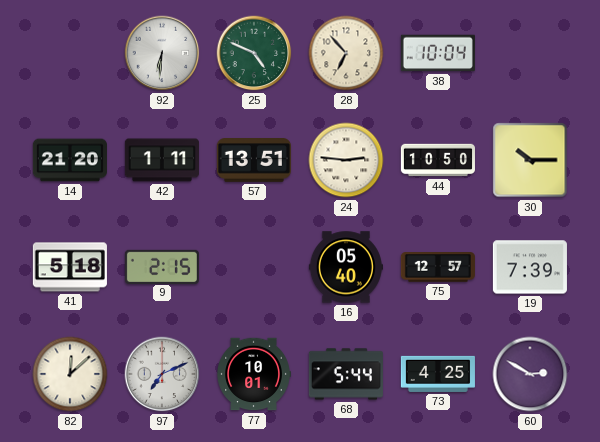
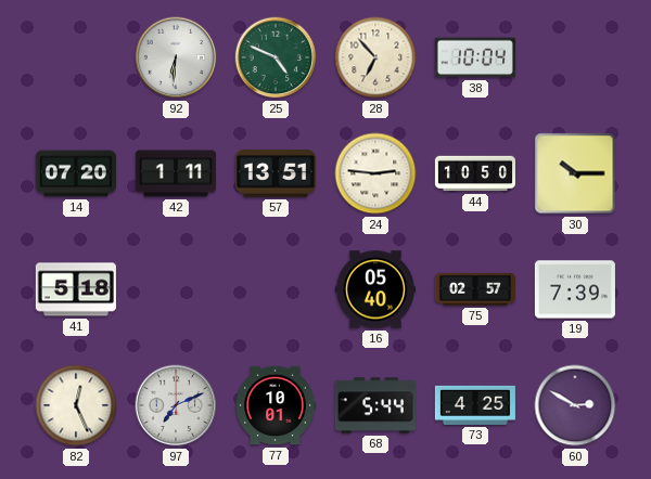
14: 21:20 -> 07:20
9: 2:15 -> none
75: 12:57 -> 02:57
82: 12:08 -> 12:26
